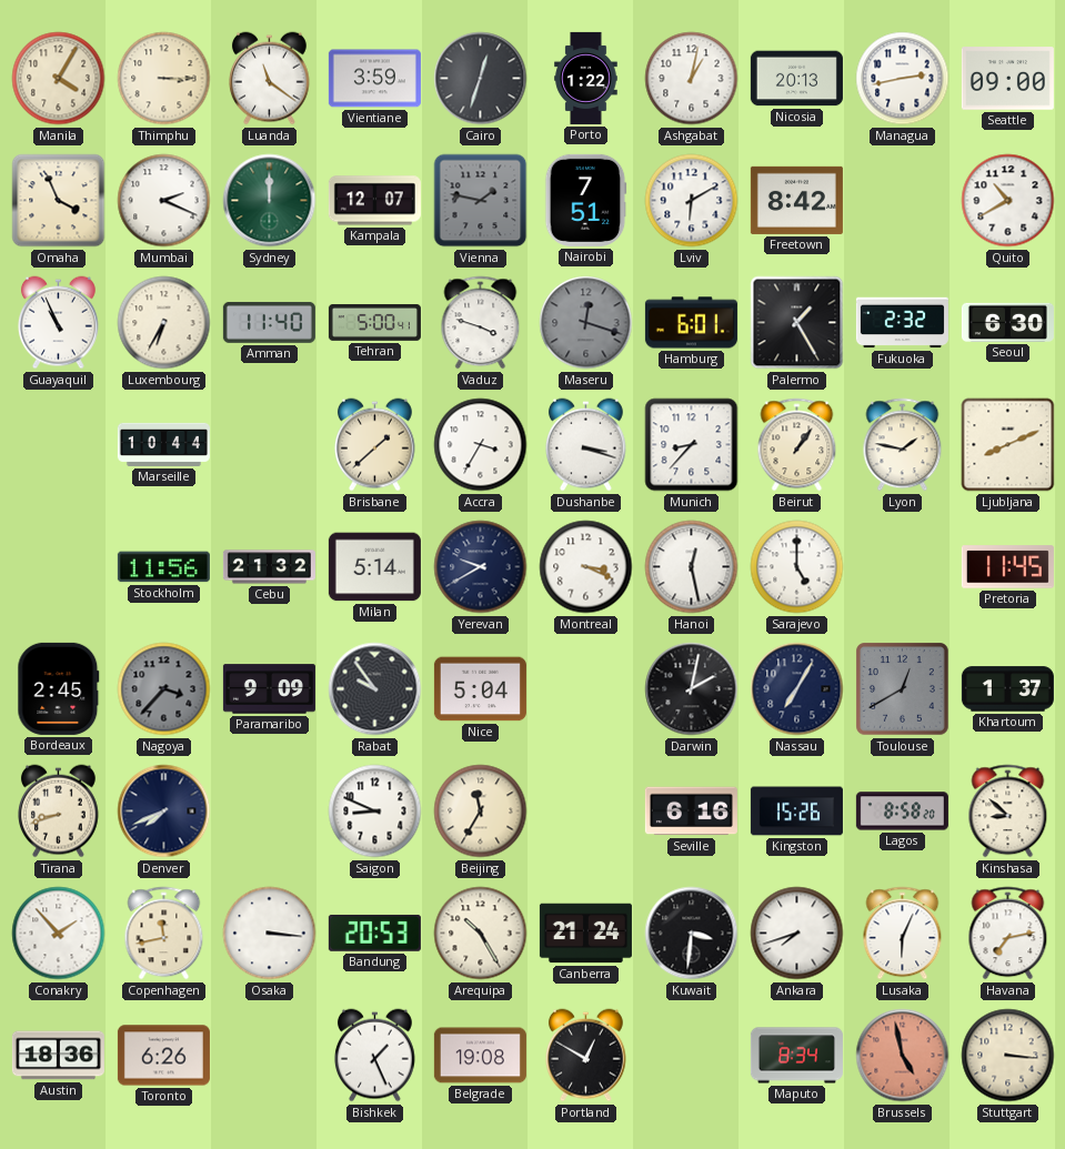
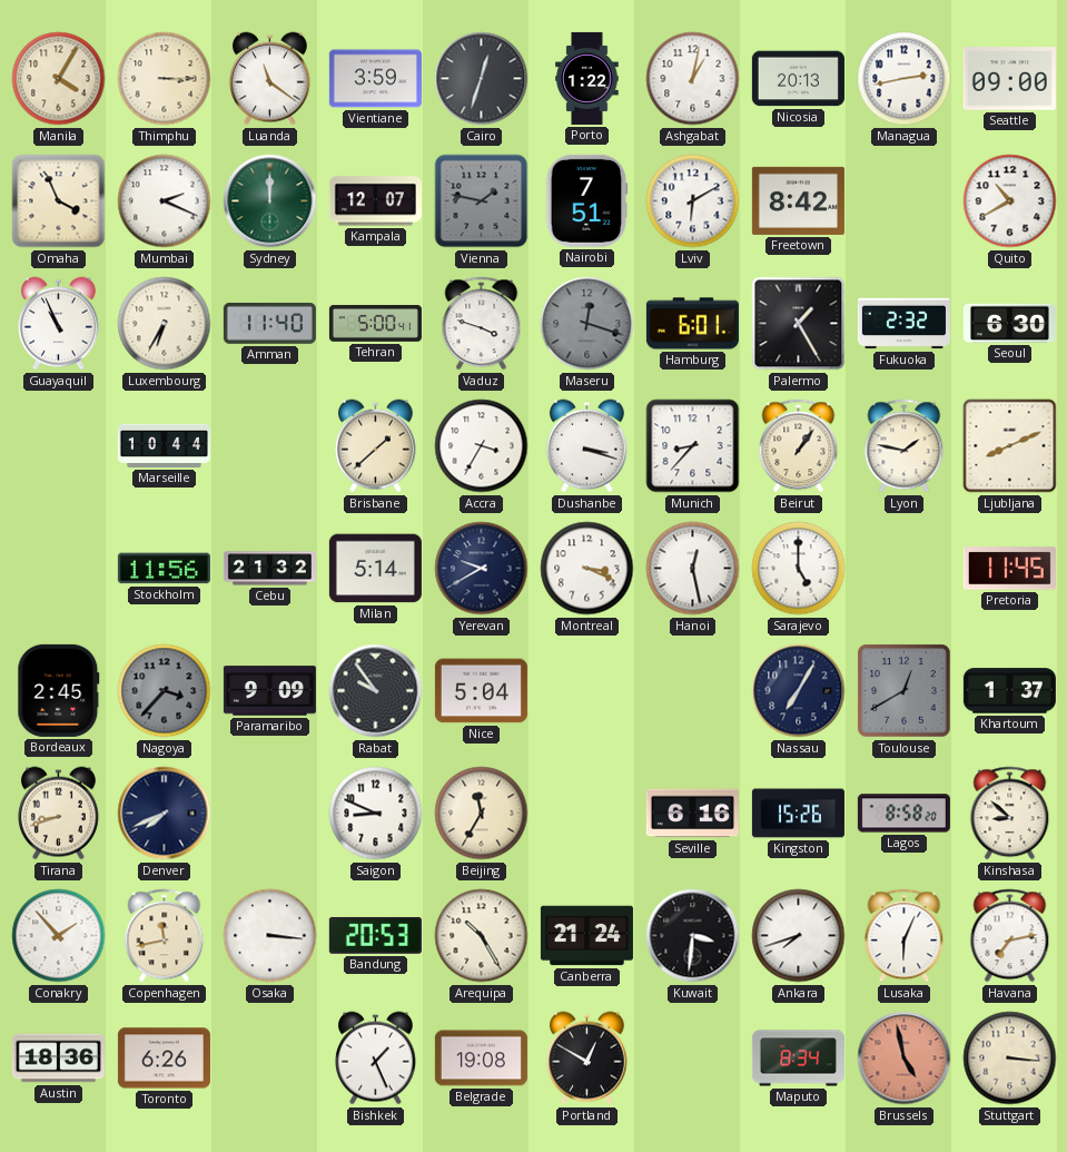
Darwin: 2:02 -> none
